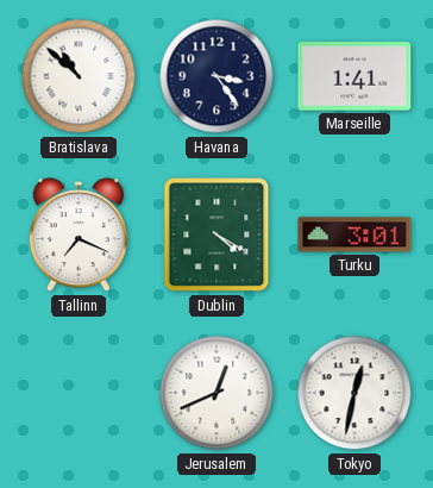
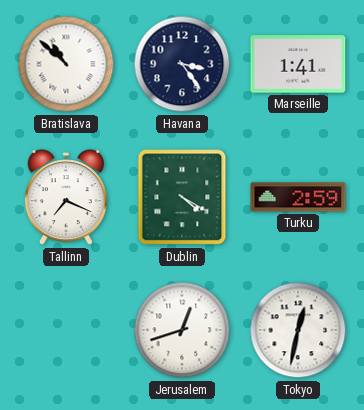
Turku: 3:01 -> 2:59
Jerusalem: 12:41 -> 12:42
